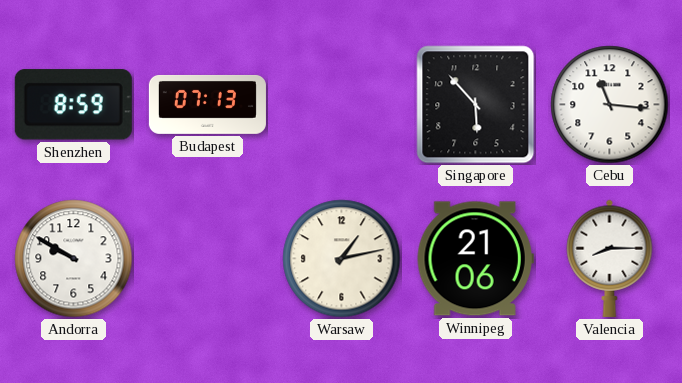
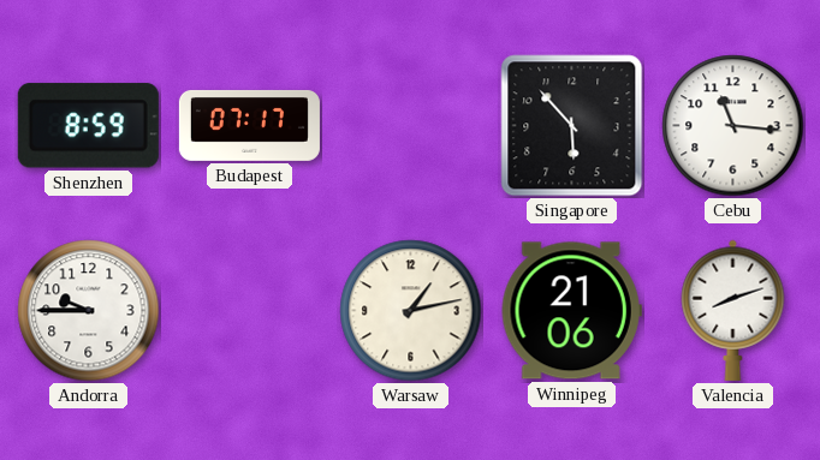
Budapest: 07:13 -> 07:17
Andorra: 9:50 -> 9:45
Valencia: 8:15 -> 8:12
